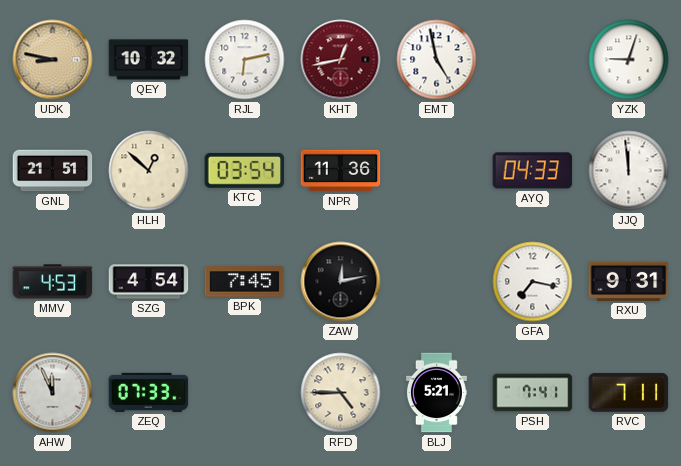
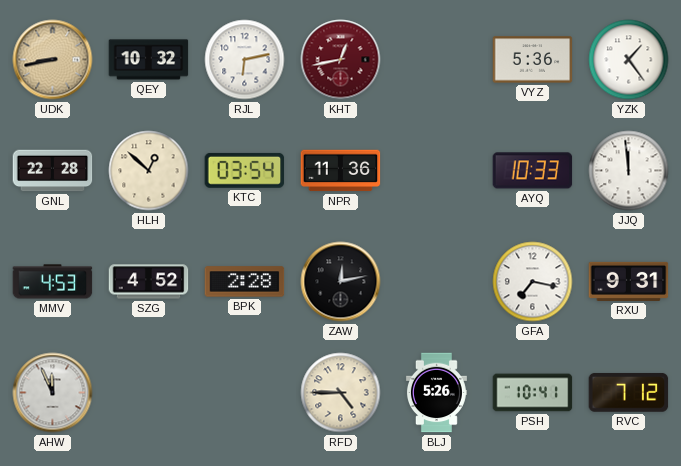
UDK: 8:47 -> 8:43
EMT: 4:58 -> none
VYZ: none -> 5:36
YZK: 9:03 -> 1:24
GNL: 21:51 -> 22:28
AYQ: 04:33 -> 10:33
SZG: 4:54 -> 4:52
BPK: 7:45 -> 2:28
ZEQ: 07:33 -> none
BLJ: 5:21 -> 5:26
PSH: 7:41 -> 10:41
RVC: 7:11 -> 7:12
